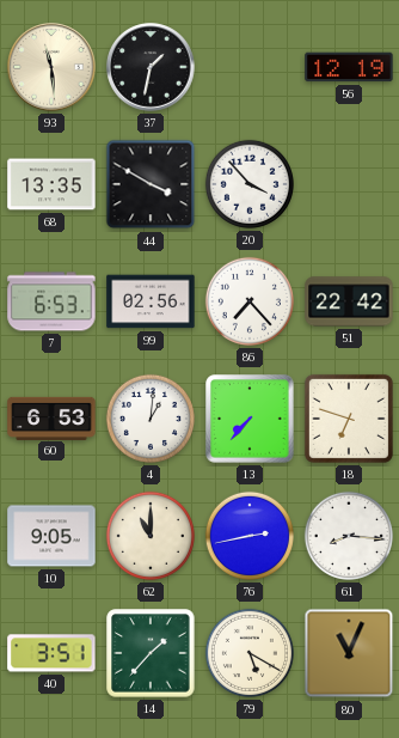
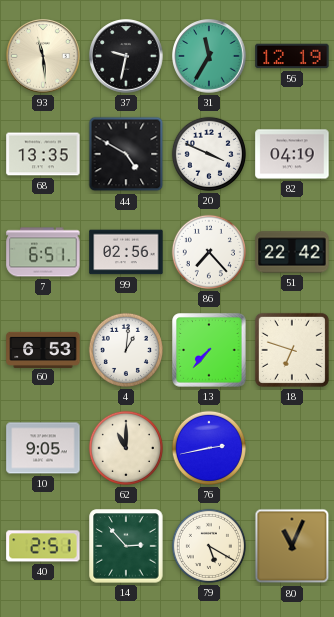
37: 1:32 -> 9:32
31: none -> 11:35
44: 3:50 -> 4:50
20: 3:53 -> 3:49
82: none -> 04:19
7: 6:53 -> 6:51
61: 8:16 -> none
40: 3:51 -> 2:51
14: 1:37 -> 2:53
